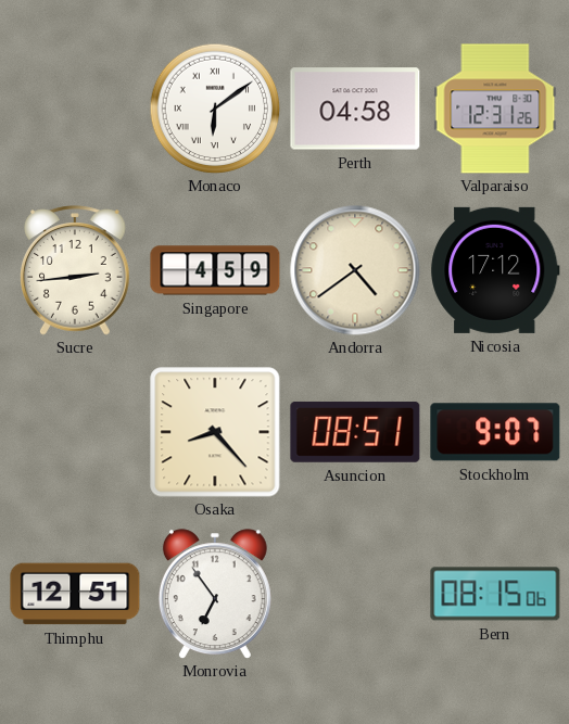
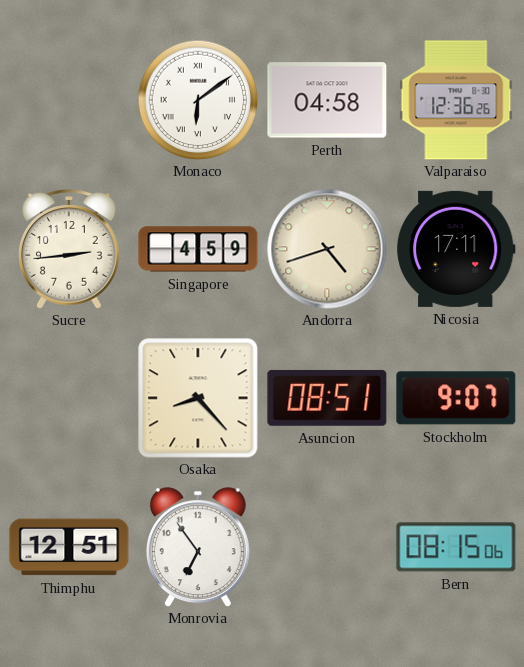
Valparaiso: 12:31 -> 12:36
Andorra: 4:39 -> 4:42
Nicosia: 17:12 -> 17:11
